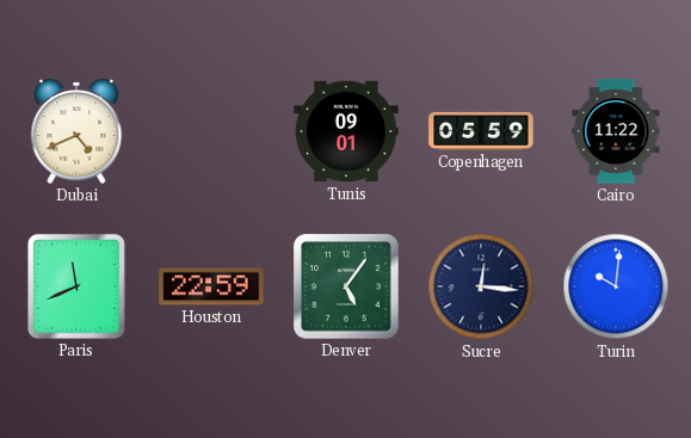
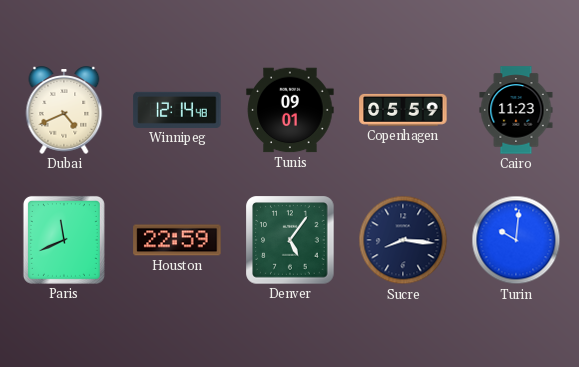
Winnipeg: none -> 12:14
Cairo: 11:22 -> 11:23
Sucre: 12:16 -> 8:16
